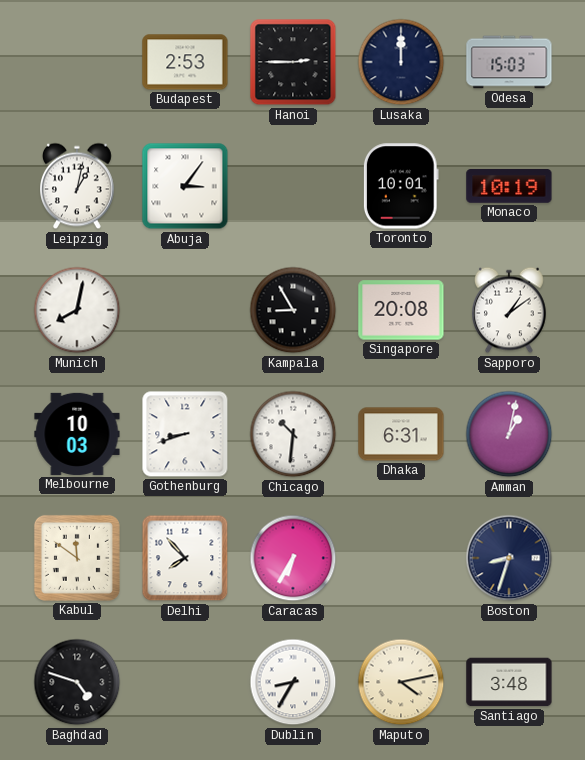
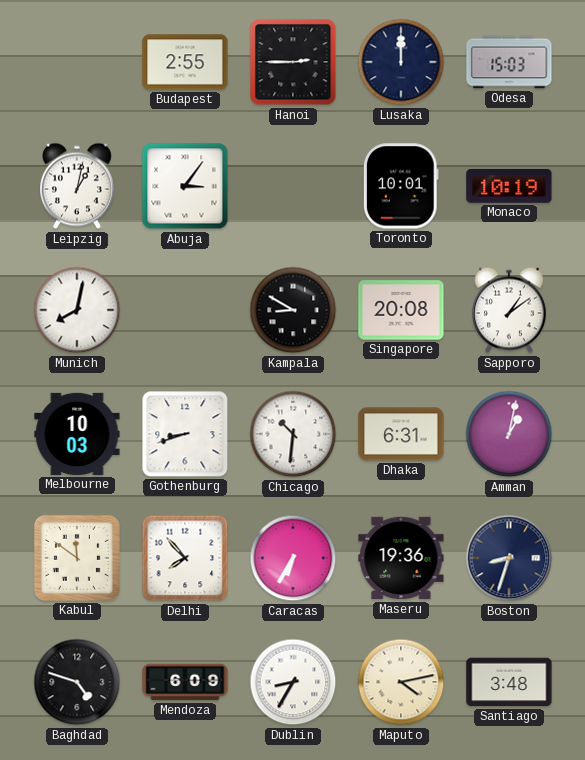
Budapest: 2:53 -> 2:55
Kampala: 8:55 -> 8:50
Maseru: none -> 19:36
Mendoza: none -> 6:09
